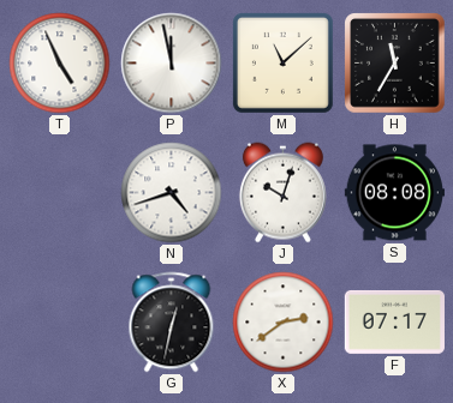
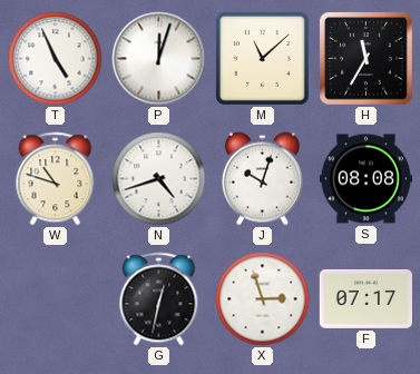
P: 11:58 -> 12:03
W: none -> 10:48
X: 2:39 -> 2:57
